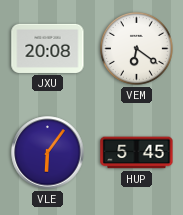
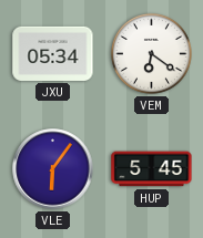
JXU: 20:08 -> 05:34
